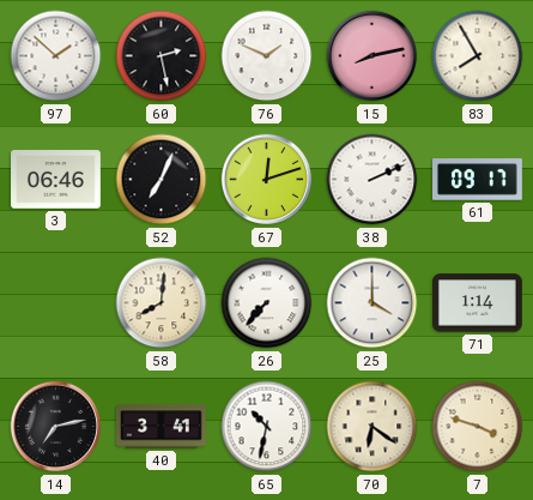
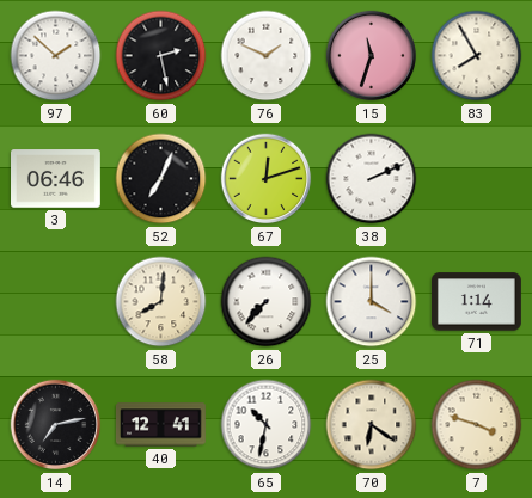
15: 8:13 -> 11:33
61: 09:17 -> none
40: 3:41 -> 12:41
